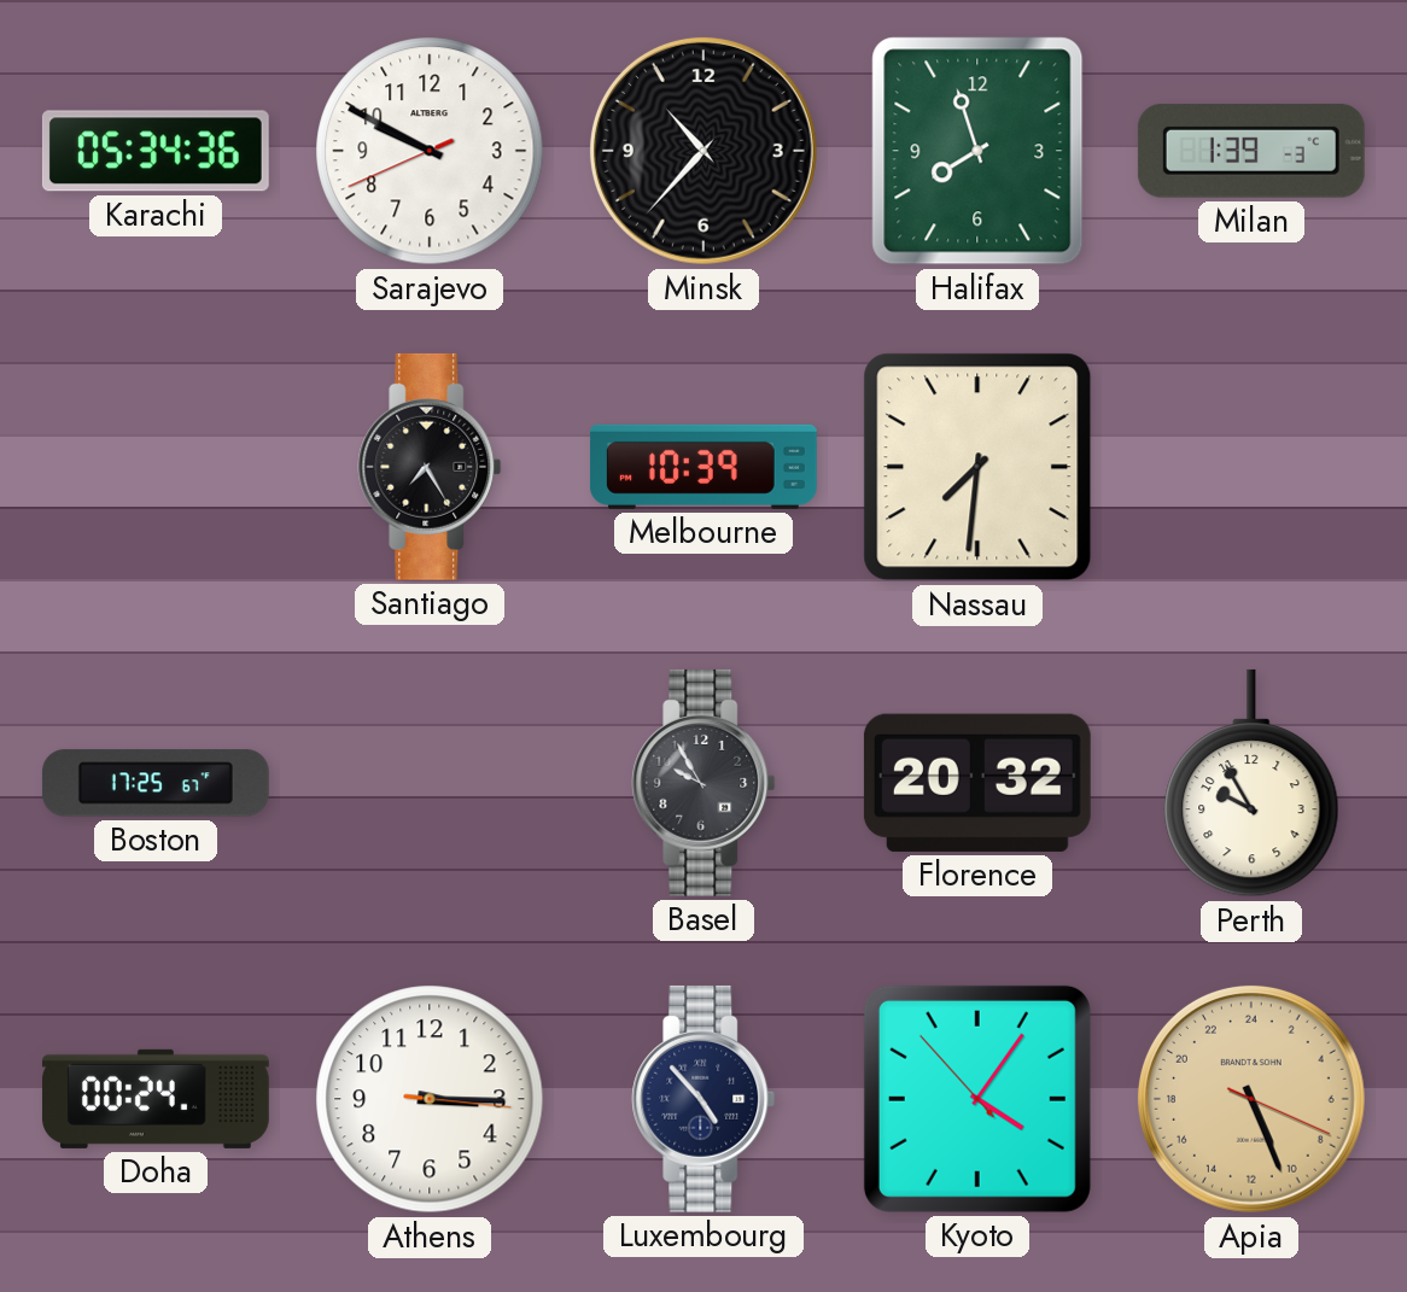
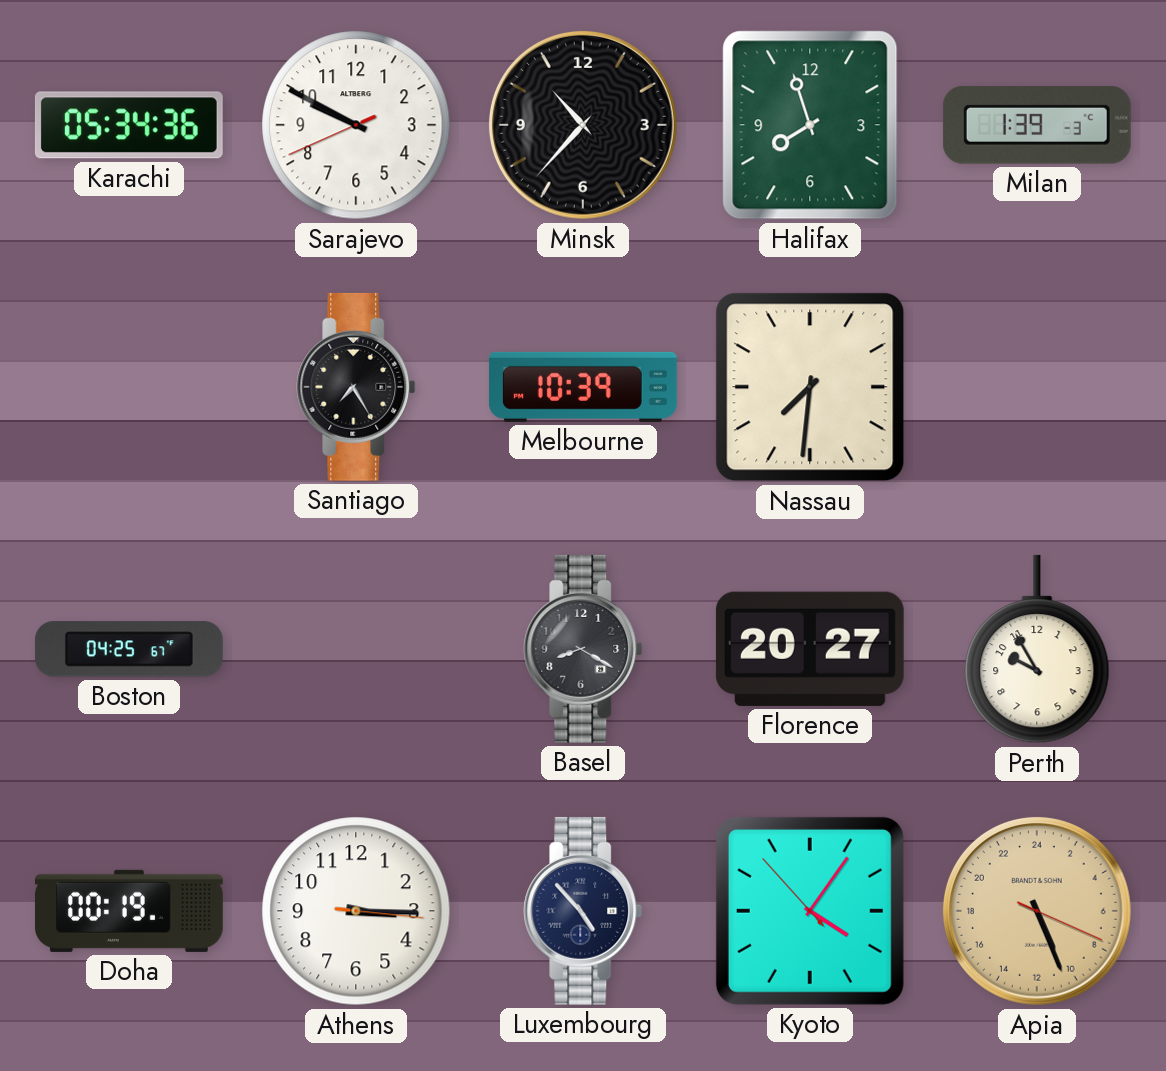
Boston: 17:25 -> 04:25
Basel: 9:55 -> 8:20
Florence: 20:32 -> 20:27
Doha: 00:24 -> 00:19
